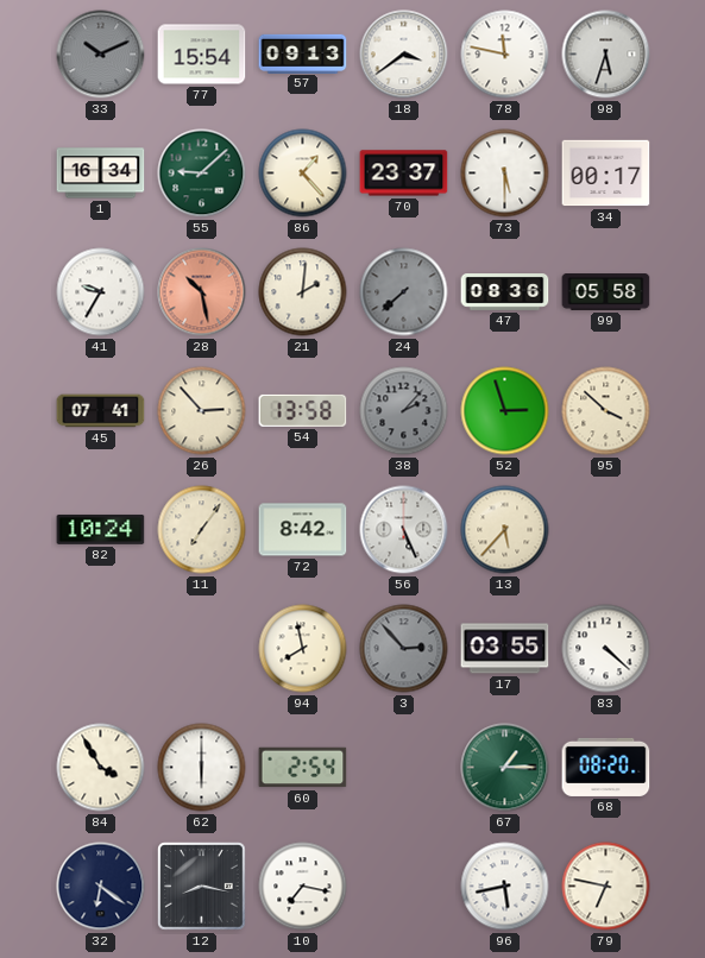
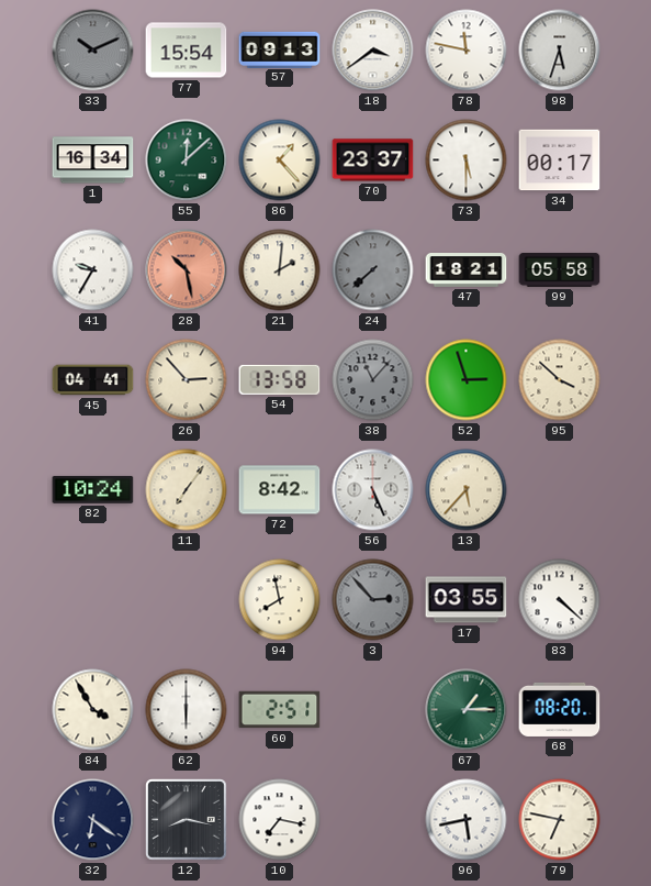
55: 9:08 -> 12:08
47: 08:36 -> 18:21
45: 07:41 -> 04:41
38: 2:07 -> 11:07
60: 2:54 -> 2:51
